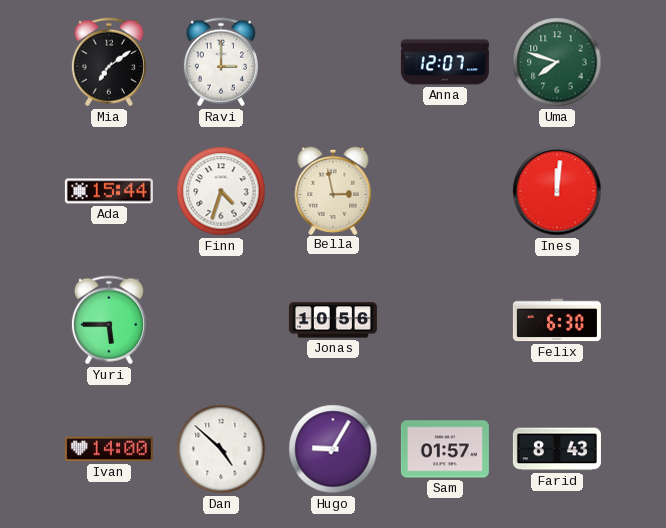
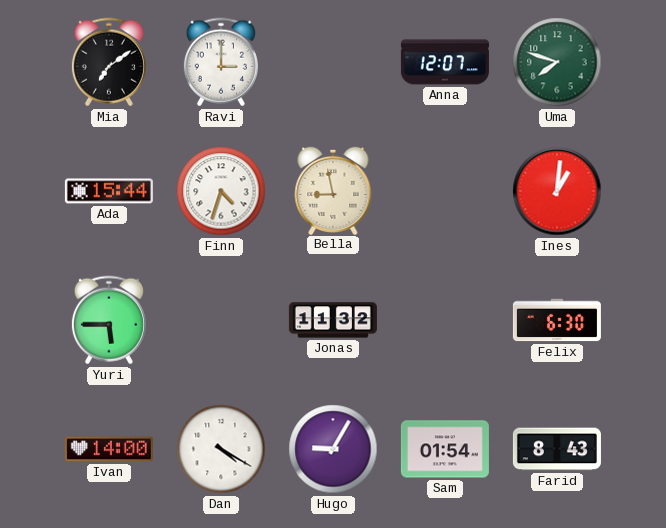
Bella: 2:58 -> 8:58
Ines: 12:01 -> 1:01
Jonas: 10:56 -> 11:32
Dan: 4:52 -> 4:20
Sam: 01:57 -> 01:54
